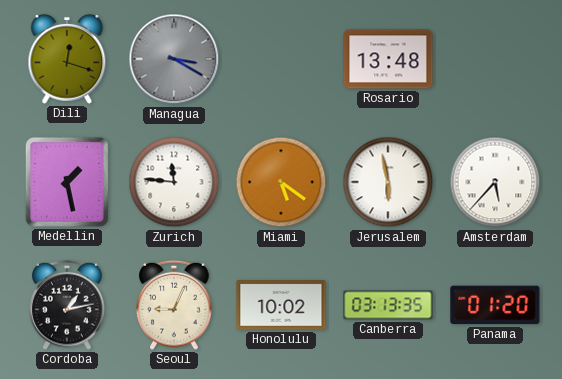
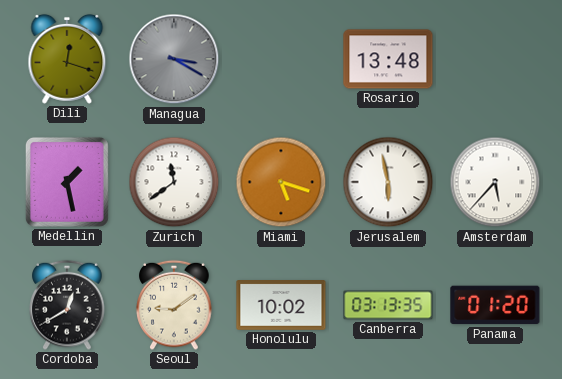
Zurich: 11:46 -> 11:39
Miami: 5:21 -> 5:18
Cordoba: 1:13 -> 12:40
Seoul: 9:04 -> 9:09
